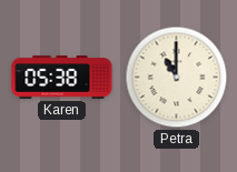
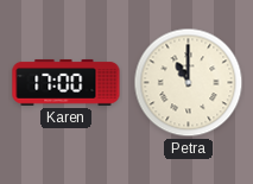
Karen: 05:38 -> 17:00
